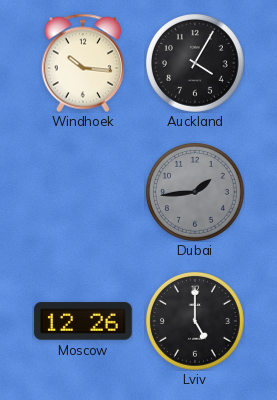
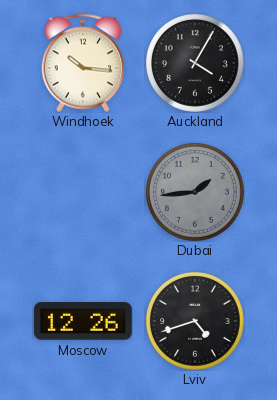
Lviv: 5:00 -> 4:42
